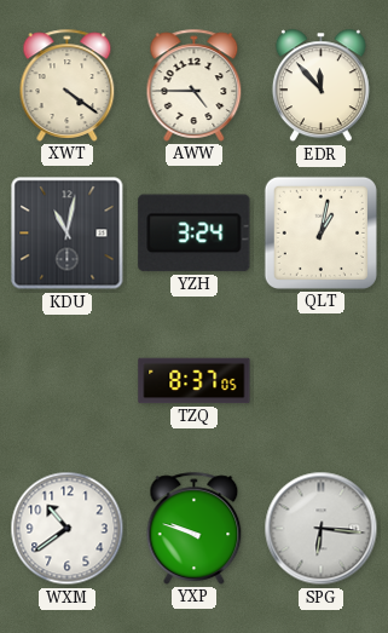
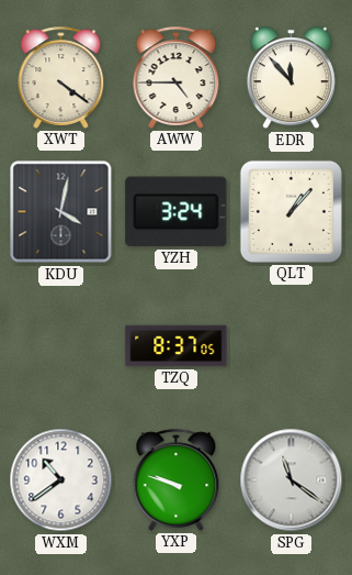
KDU: 11:02 -> 4:02
QLT: 1:02 -> 1:07
SPG: 6:16 -> 11:21
